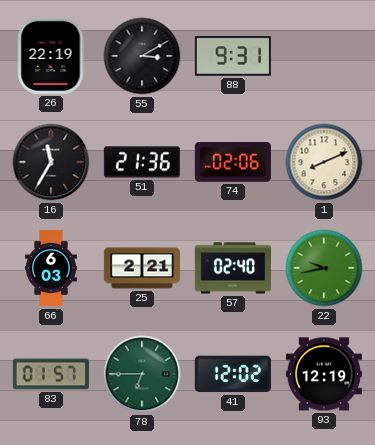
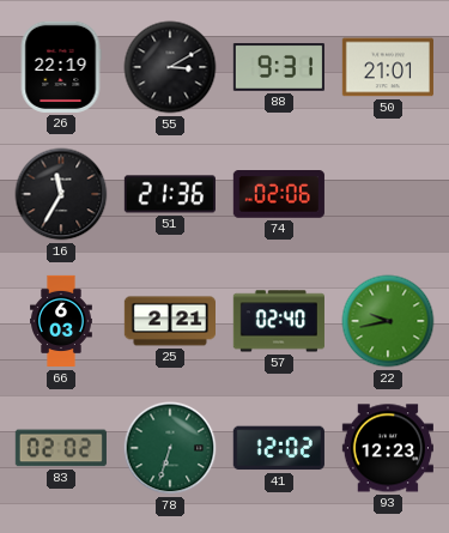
50: none -> 21:01
1: 8:11 -> none
83: 01:57 -> 02:02
78: 6:45 -> 6:33
93: 12:19 -> 12:23
